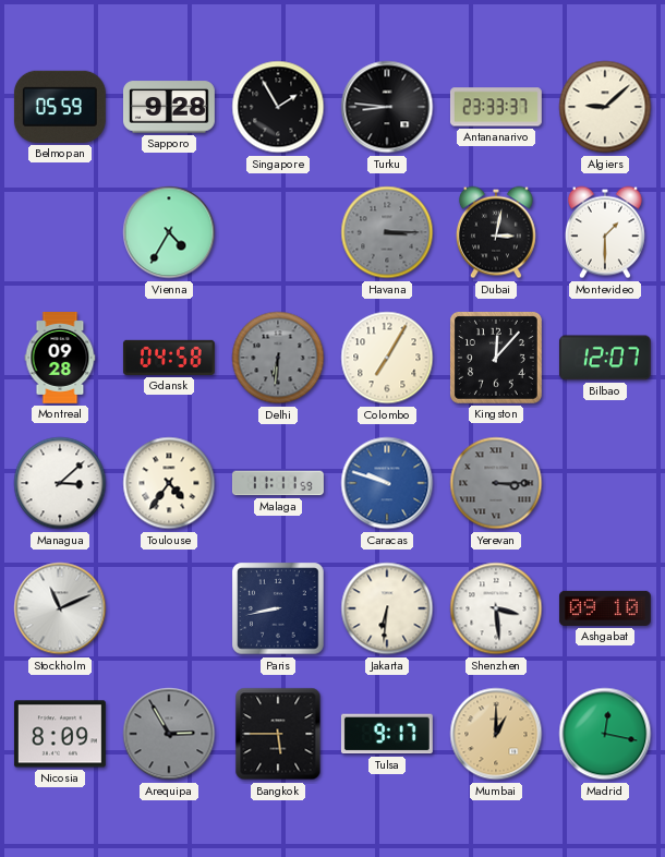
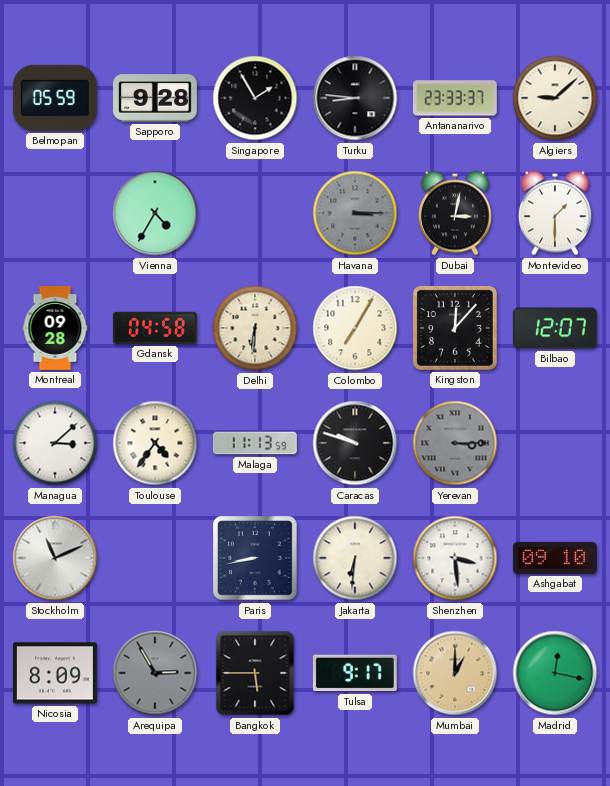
Delhi dial: grey -> cream
Malaga: 11:11 -> 11:13
Caracas dial: blue -> black
